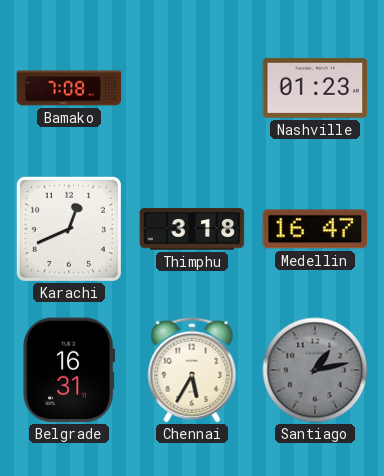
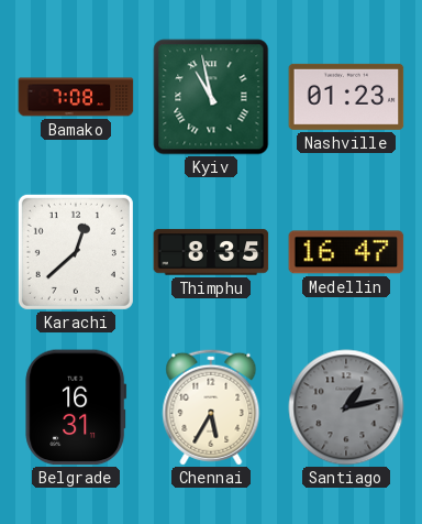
Kyiv: none -> 10:58
Karachi: 12:41 -> 12:38
Thimphu: 3:18 -> 8:35
